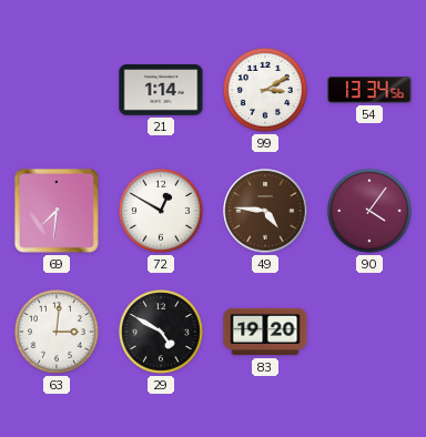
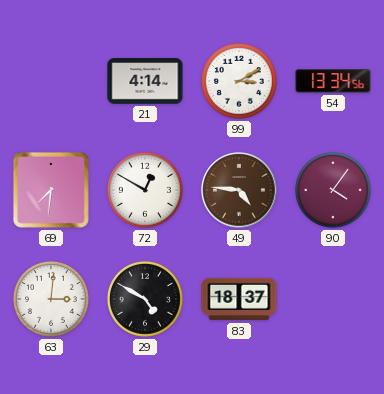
21: 1:14 -> 4:14
83: 19:20 -> 18:37
